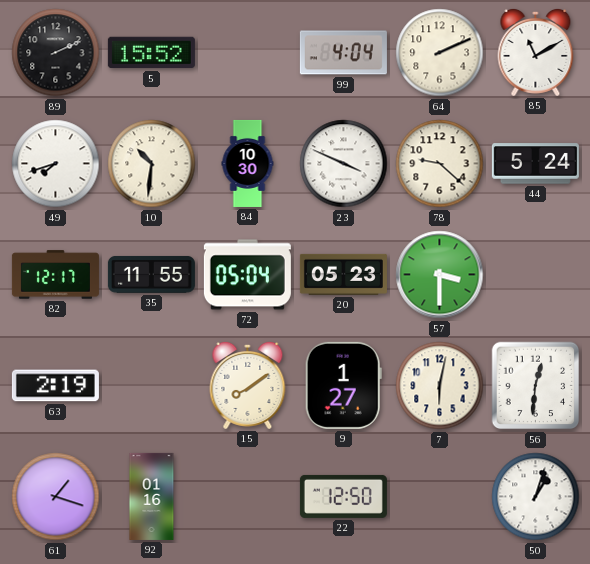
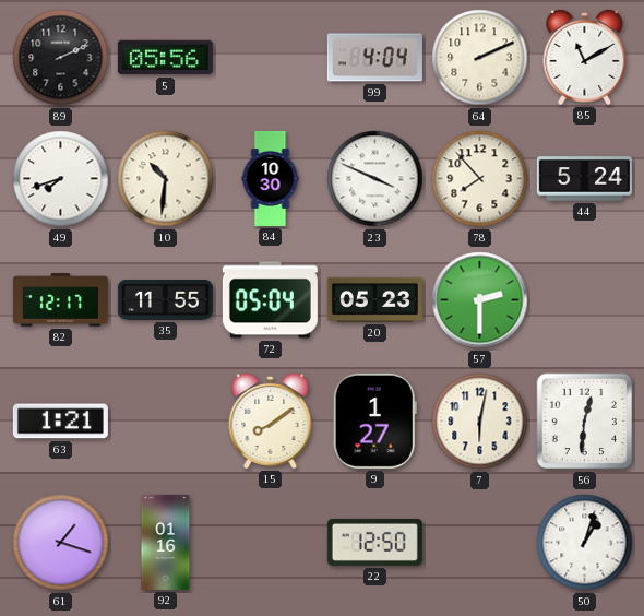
5: 15:52 -> 05:56
78: 9:22 -> 7:53
57: 3:30 -> 2:30
63: 2:19 -> 1:21
